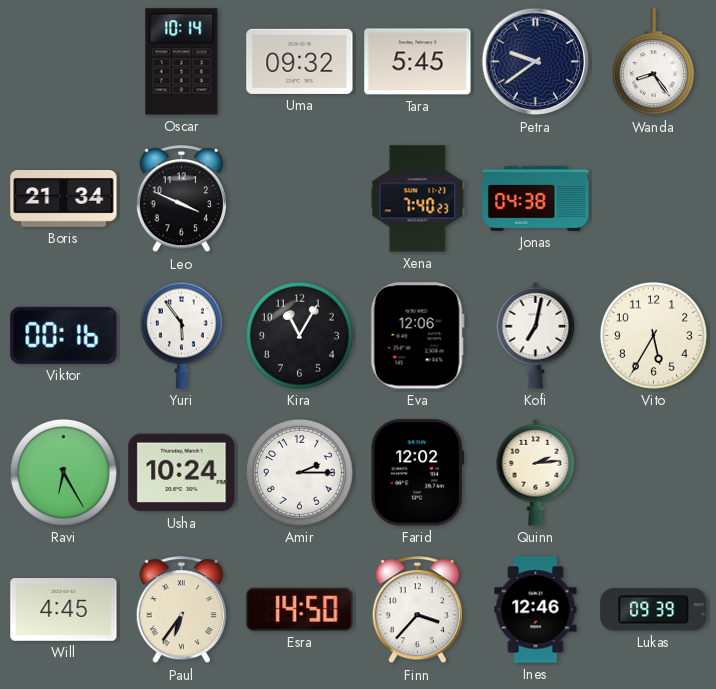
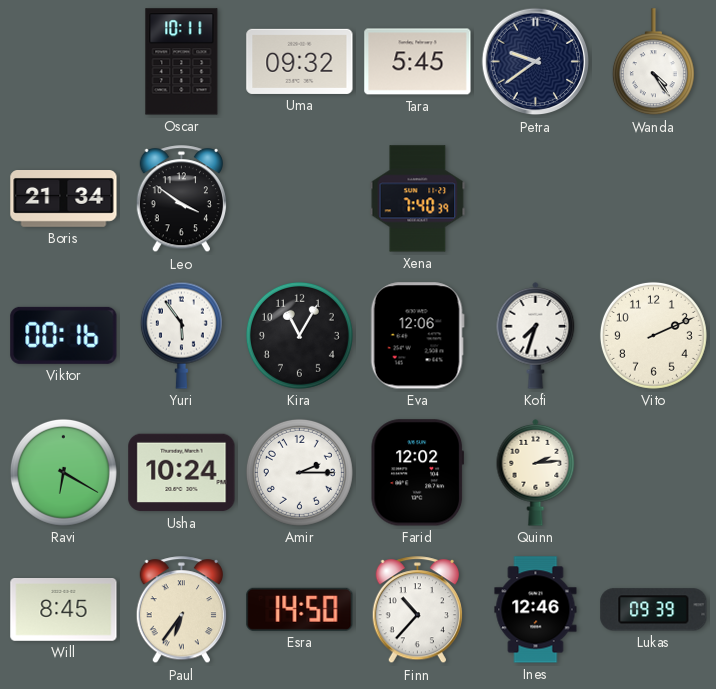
Oscar: 10:14 -> 10:11
Wanda: 8:24 -> 4:24
Leo: 3:49 -> 3:51
Xena: 7:40:23 -> 7:40:39
Jonas: 04:38 -> none
Kofi: 7:02 -> 7:33
Vito: 5:35 -> 2:11
Ravi: 6:25 -> 6:20
Will: 4:45 -> 8:45
Finn: 3:37 -> 10:37
